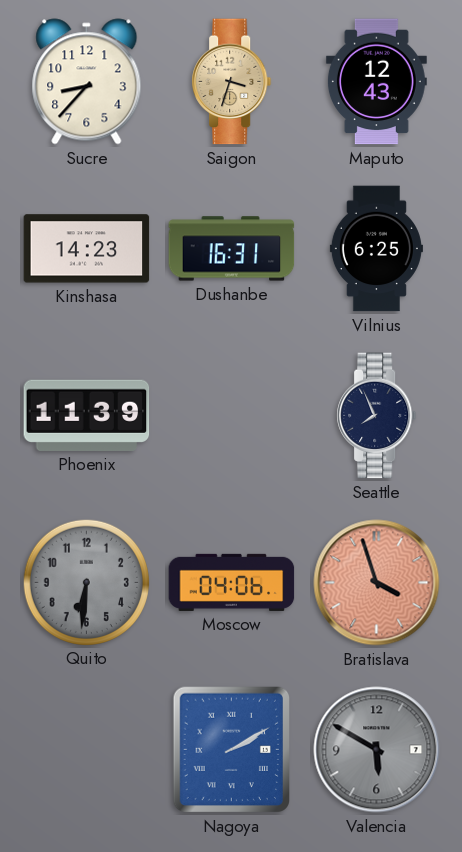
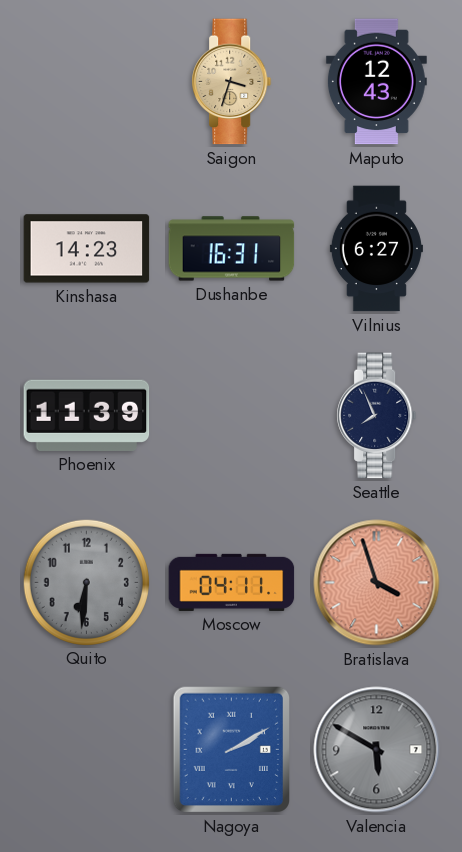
Sucre: 8:37 -> none
Vilnius: 6:25 -> 6:27
Moscow: 04:06 -> 04:11
